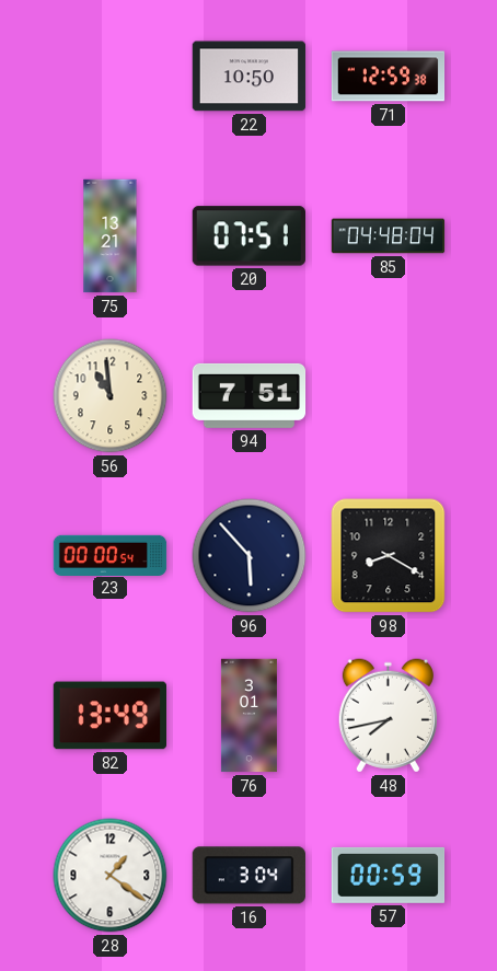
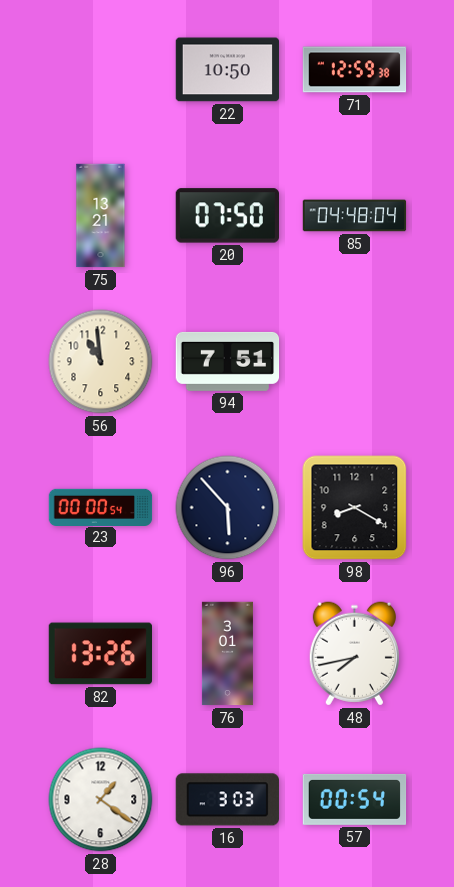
20: 07:51 -> 07:50
82: 13:49 -> 13:26
16: 3:04 -> 3:03
57: 00:59 -> 00:54
